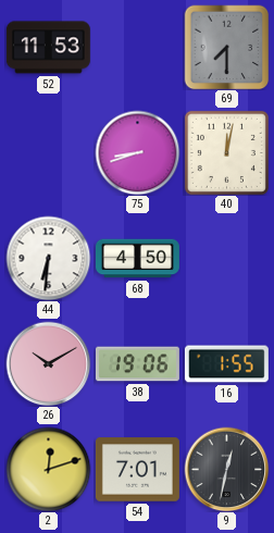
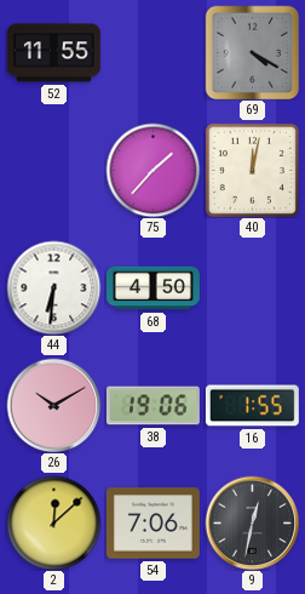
52: 11:53 -> 11:55
69: 7:30 -> 4:20
75: 8:42 -> 1:37
2: 12:12 -> 12:08
54: 7:01 -> 7:06
